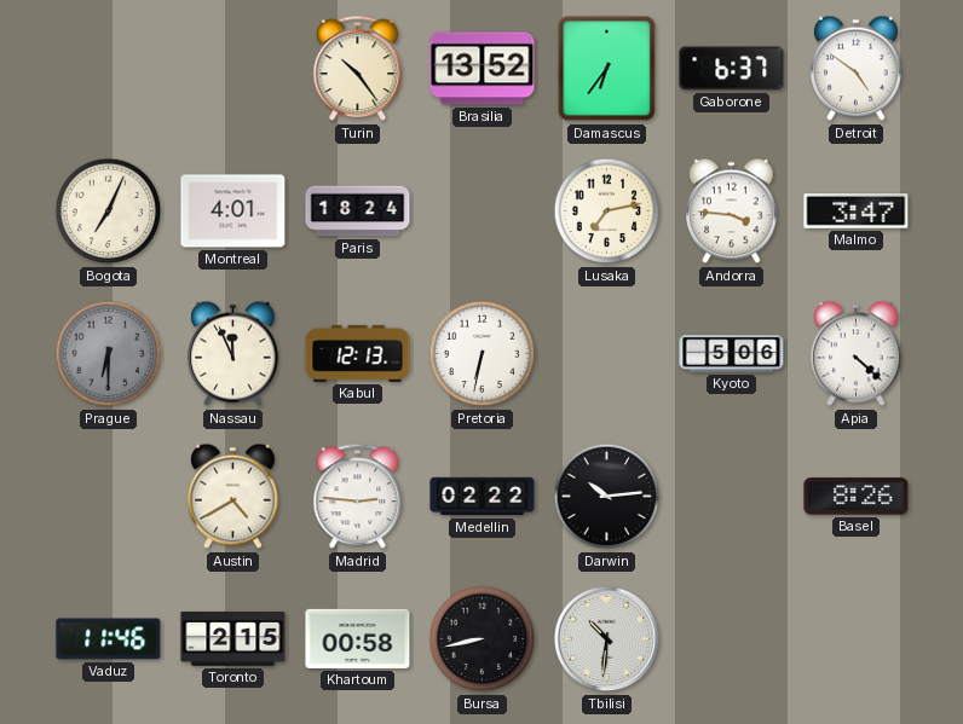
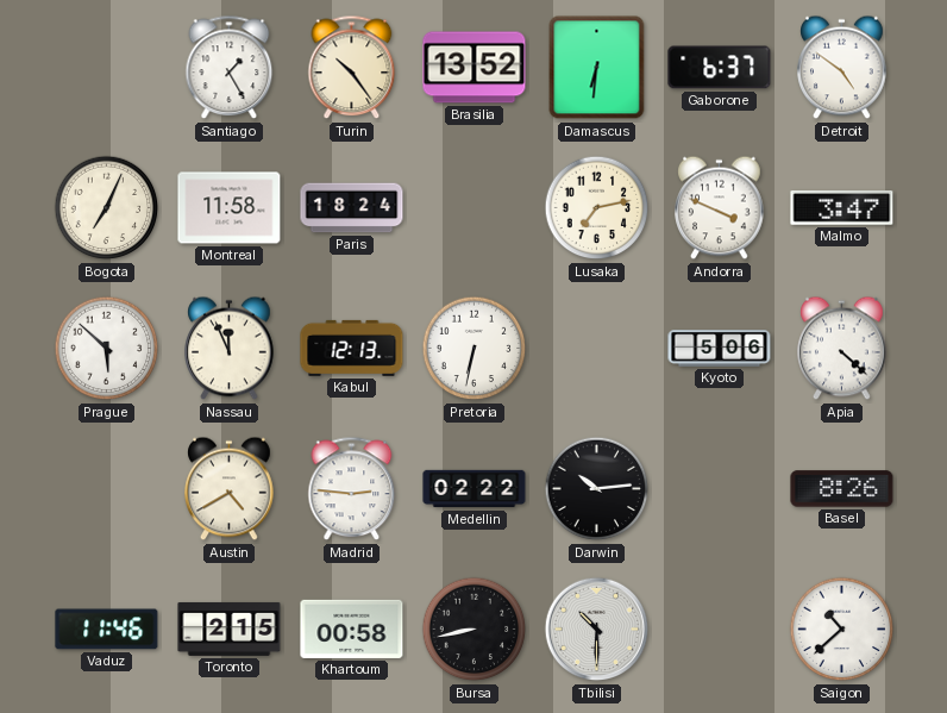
Santiago: none -> 1:25
Damascus: 6:36 -> 6:31
Montreal: 4:01 -> 11:58
Andorra: 3:46 -> 3:49
Prague: 6:30 -> 5:52
Prague dial: grey -> white
Tbilisi: 10:31 -> 10:30
Saigon: none -> 10:38
